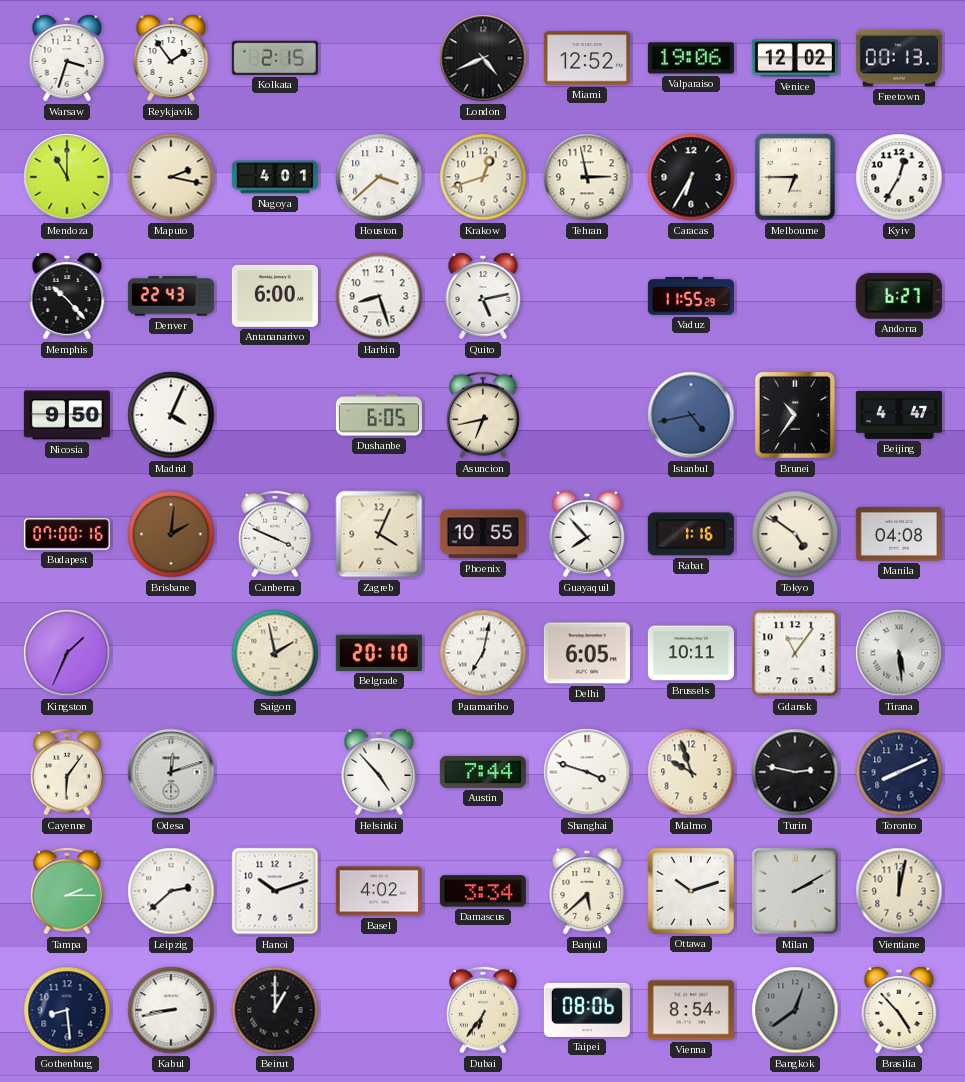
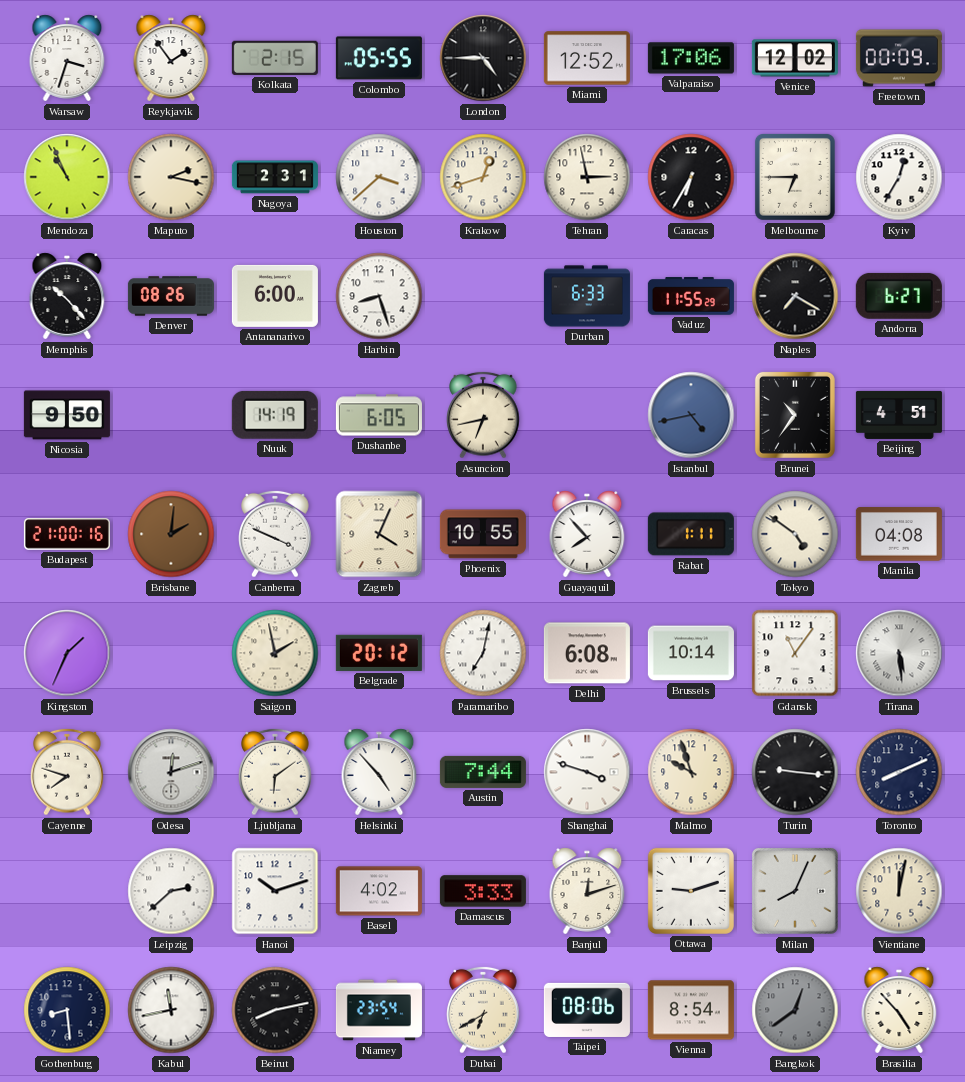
Colombo: none -> 05:55
London: 4:41 -> 4:45
Valparaiso: 19:06 -> 17:06
Freetown: 00:13 -> 00:09
Mendoza: 11:00 -> 10:56
Nagoya: 4:01 -> 2:31
Denver: 22:43 -> 08:26
Quito: 5:13 -> none
Durban: none -> 6:33
Naples: none -> 7:20
Madrid: 4:04 -> none
Nuuk: none -> 14:19
Beijing: 4:47 -> 4:51
Budapest: 07:00 -> 21:00
Rabat: 1:16 -> 1:11
Belgrade: 20:10 -> 20:12
Delhi: 6:05 -> 6:08
Brussels: 10:11 -> 10:14
Cayenne: 6:06 -> 7:48
Ljubljana: none -> 6:09
Turin: 2:47 -> 9:16
Tampa: 2:15 -> none
Damascus: 3:34 -> 3:33
Banjul: 5:38 -> 12:12
Ottawa: 10:12 -> 9:12
Milan: 2:10 -> 8:04
Kabul: 8:43 -> 11:43
Beirut: 1:00 -> 8:13
Niamey: none -> 23:54
Dubai: 6:36 -> 6:40
